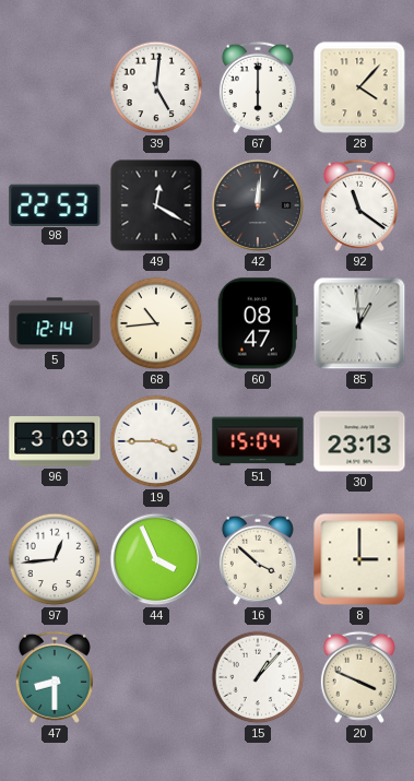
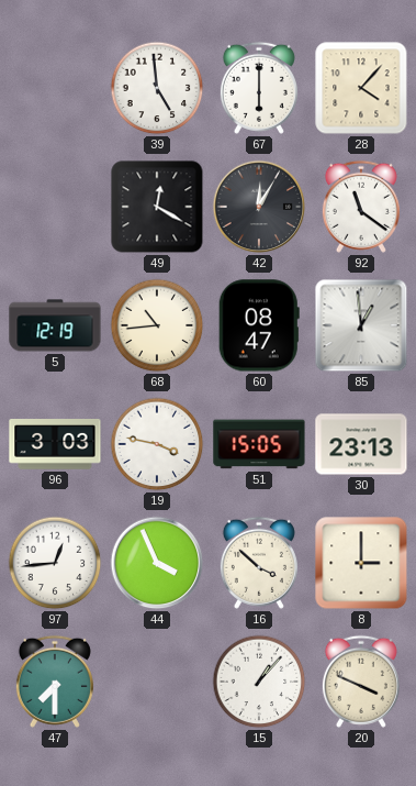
39: 5:01 -> 4:59
98: 22:53 -> none
42: 12:01 -> 12:05
5: 12:14 -> 12:19
19: 3:45 -> 3:47
51: 15:04 -> 15:05
47: 8:30 -> 7:30
